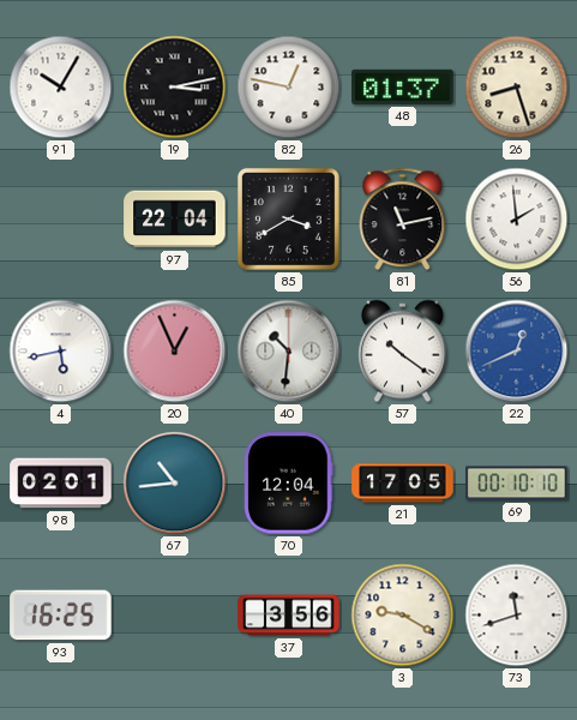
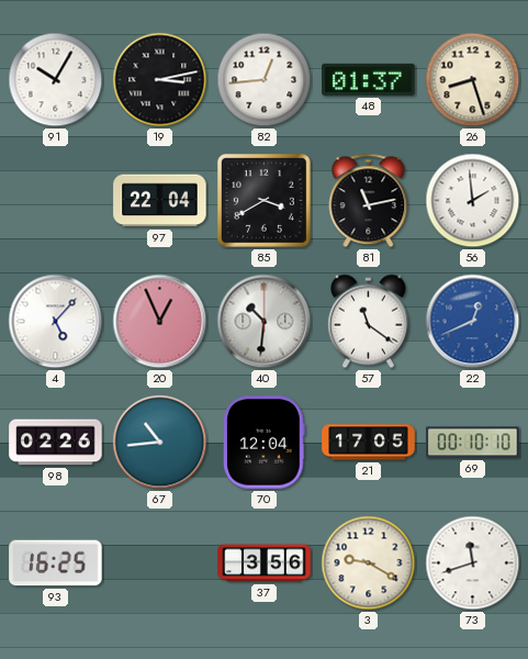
82: 12:47 -> 12:44
4: 5:43 -> 5:07
57: 10:21 -> 11:21
98: 02:01 -> 02:26
